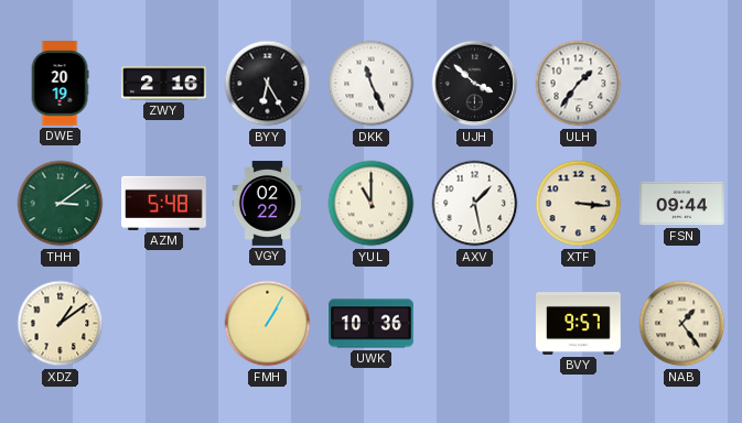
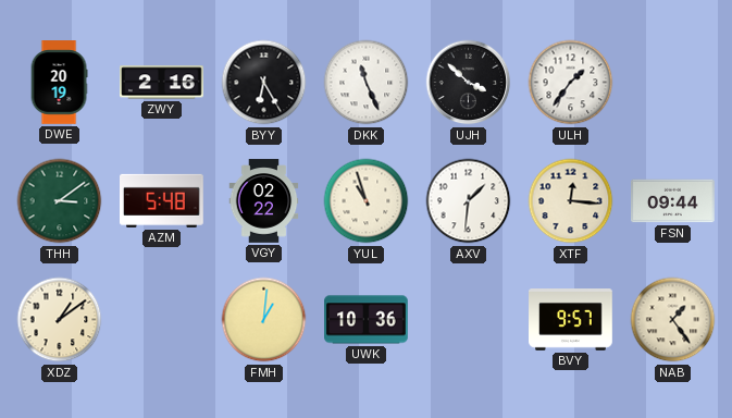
YUL: 11:00 -> 10:57
AXV: 1:28 -> 1:31
XTF: 3:16 -> 12:16
FMH: 1:05 -> 1:01
